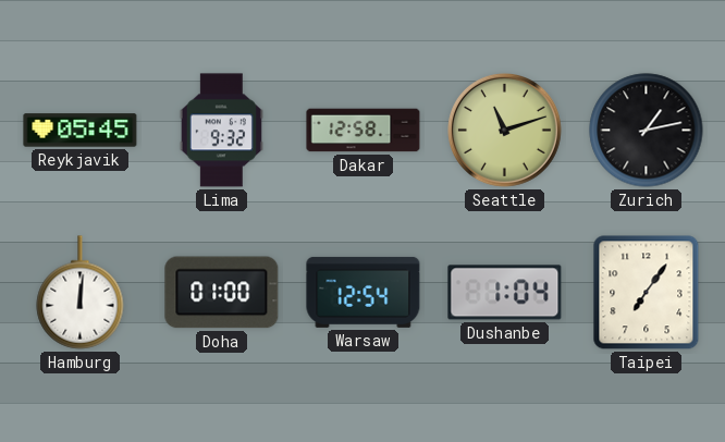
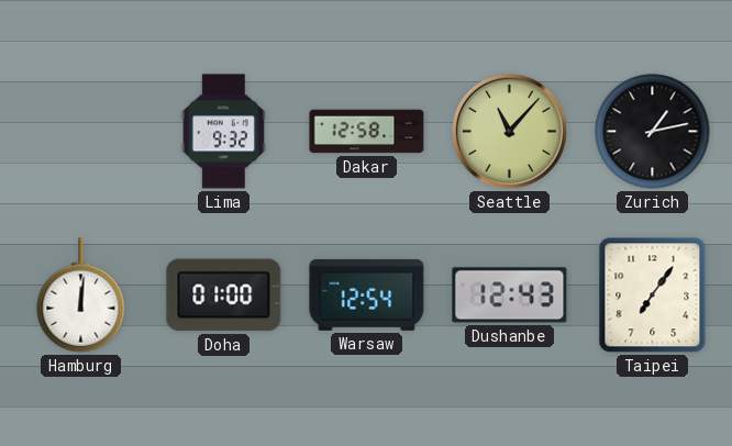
Reykjavik: 05:45 -> none
Seattle: 11:12 -> 11:07
Dushanbe: 1:04 -> 12:43
